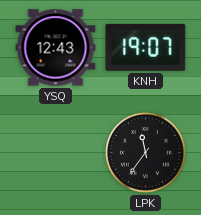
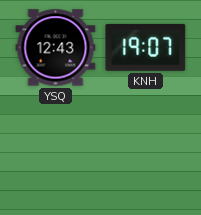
LPK: 11:36 -> none
